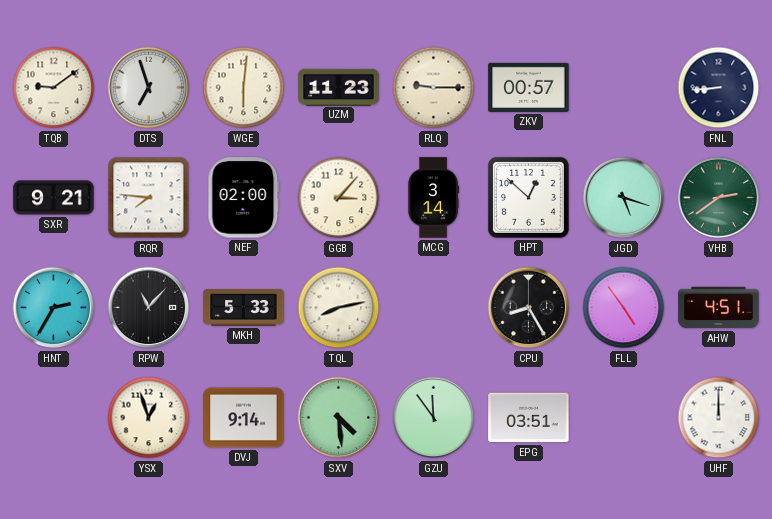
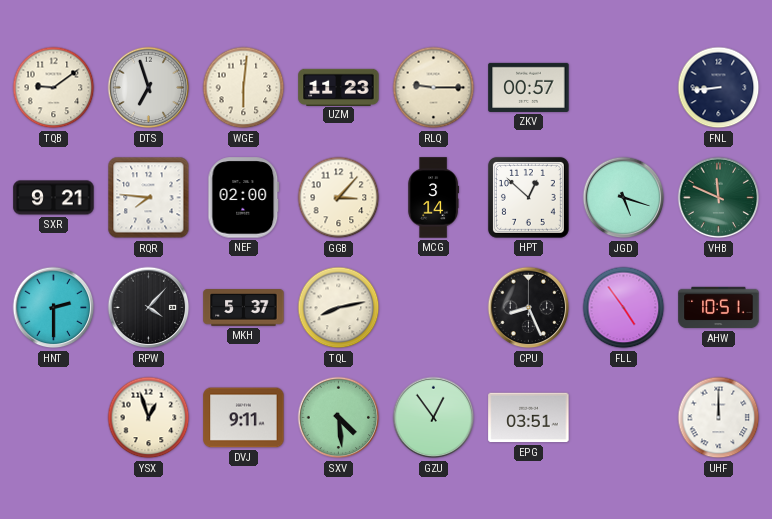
VHB: 2:39 -> 11:49
HNT: 2:35 -> 2:30
RPW: 11:07 -> 4:07
MKH: 5:33 -> 5:37
CPU: 8:25 -> 8:26
AHW: 4:51 -> 10:51
DVJ: 9:14 -> 9:11
GZU: 11:54 -> 12:54
